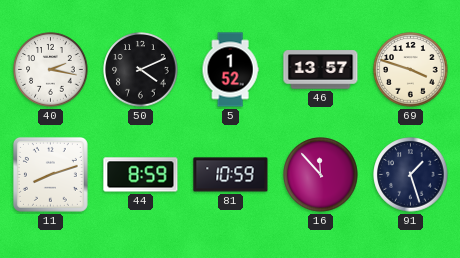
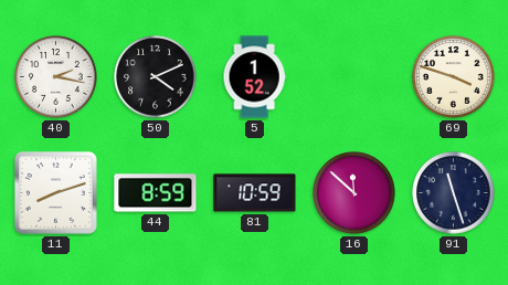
46: 13:57 -> none
16: 11:53 -> 11:52
91: 1:27 -> 11:27
